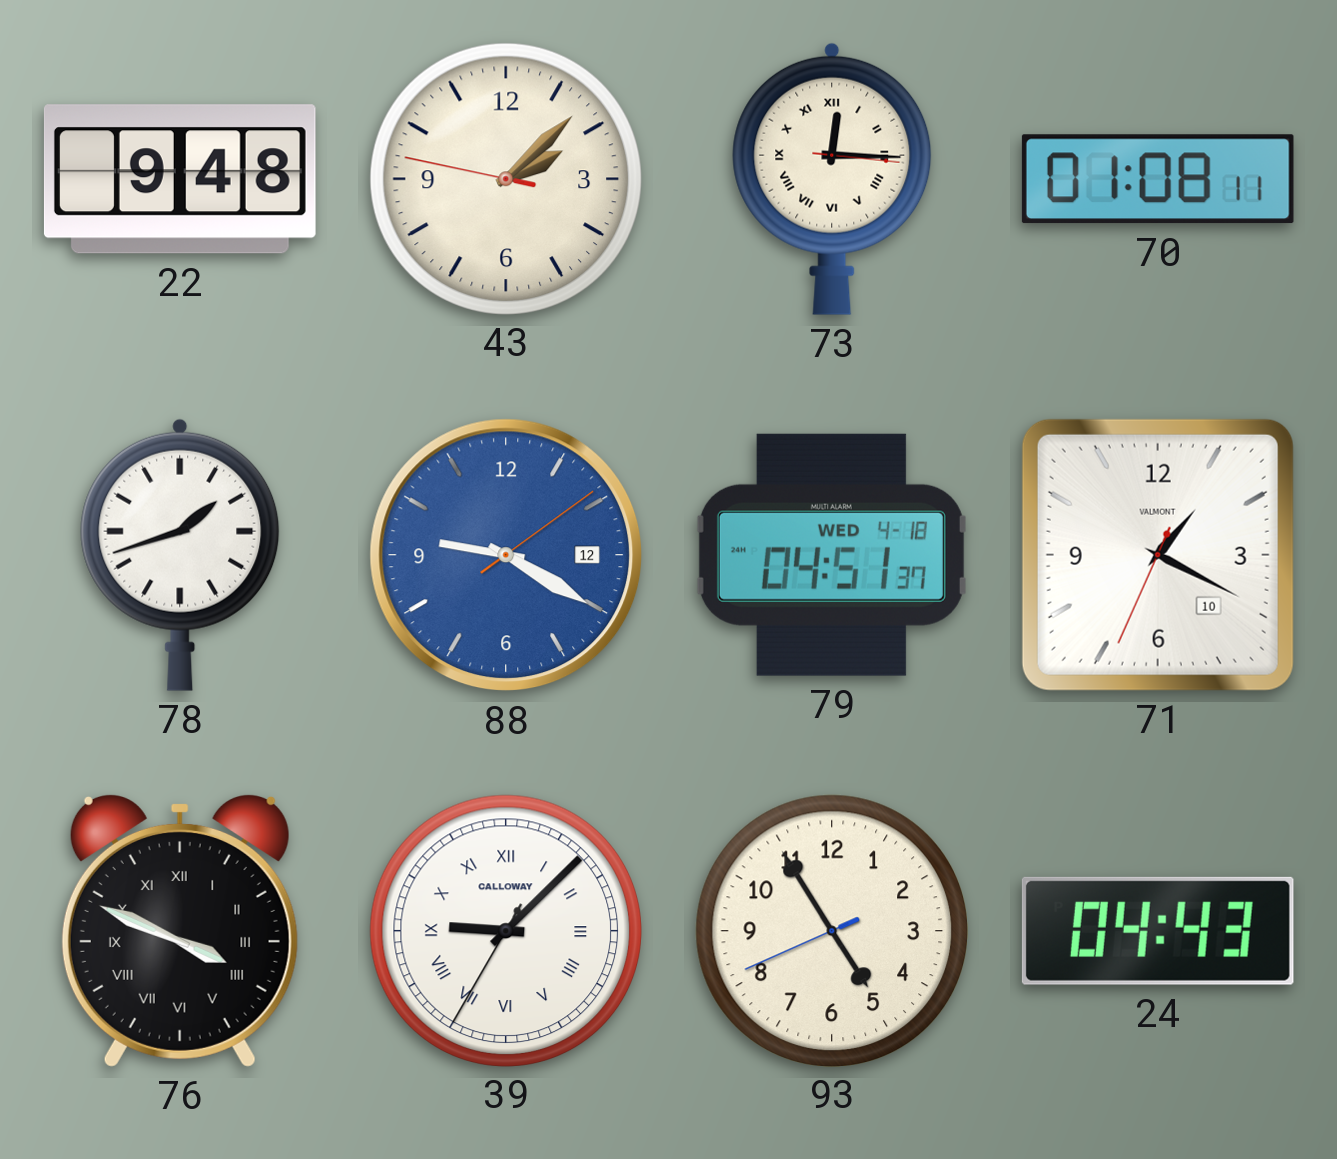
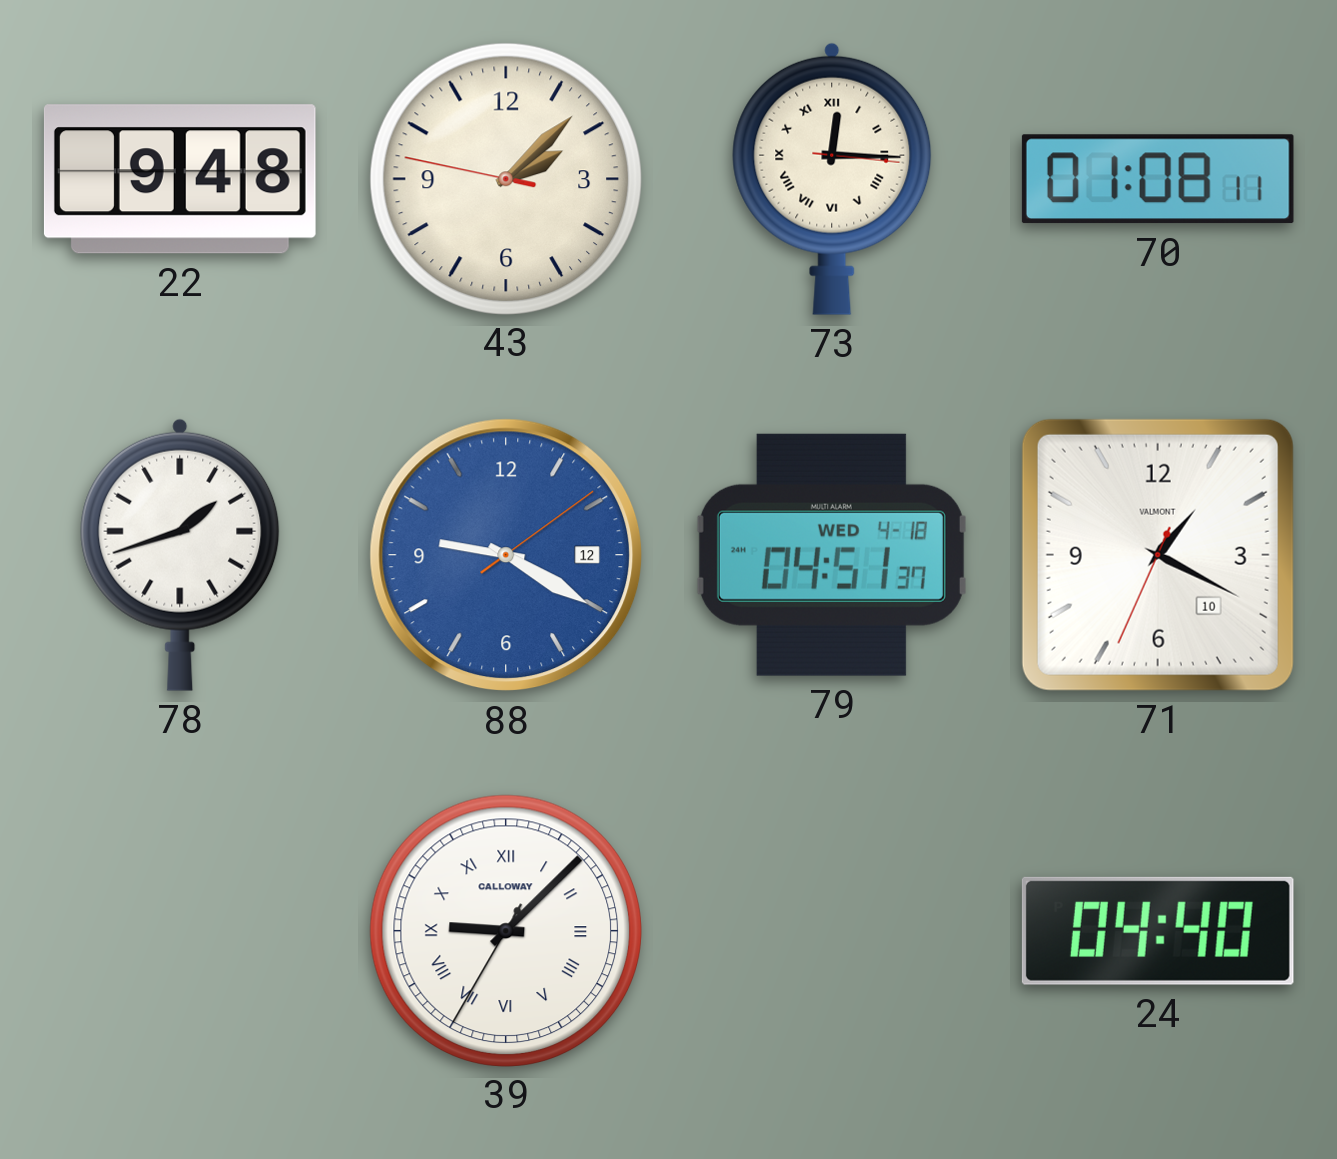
76: 3:49 -> none
93: 4:54 -> none
24: 04:43 -> 04:40
